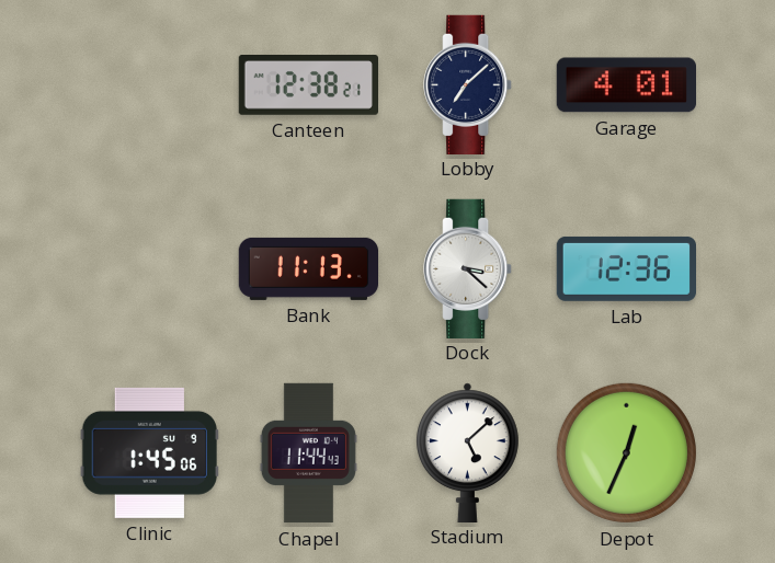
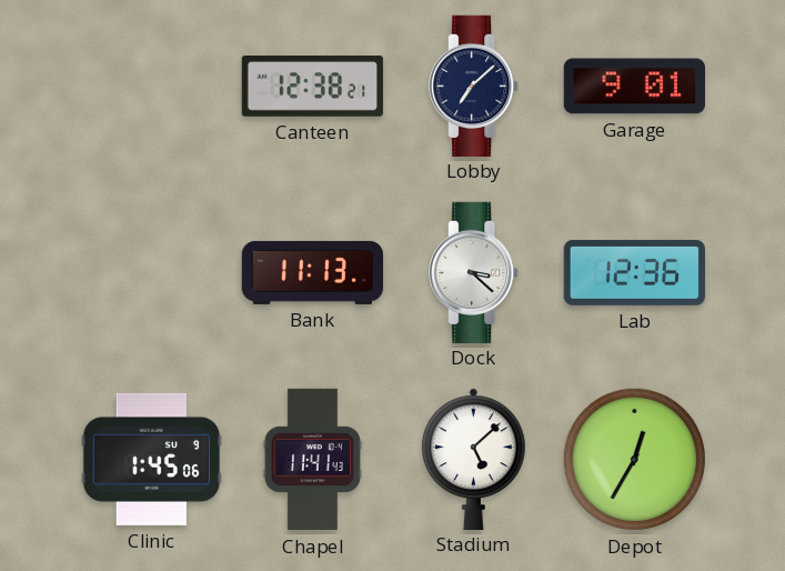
Garage: 4:01 -> 9:01
Chapel: 11:44 -> 11:41
Depot: 12:34 -> 12:35
